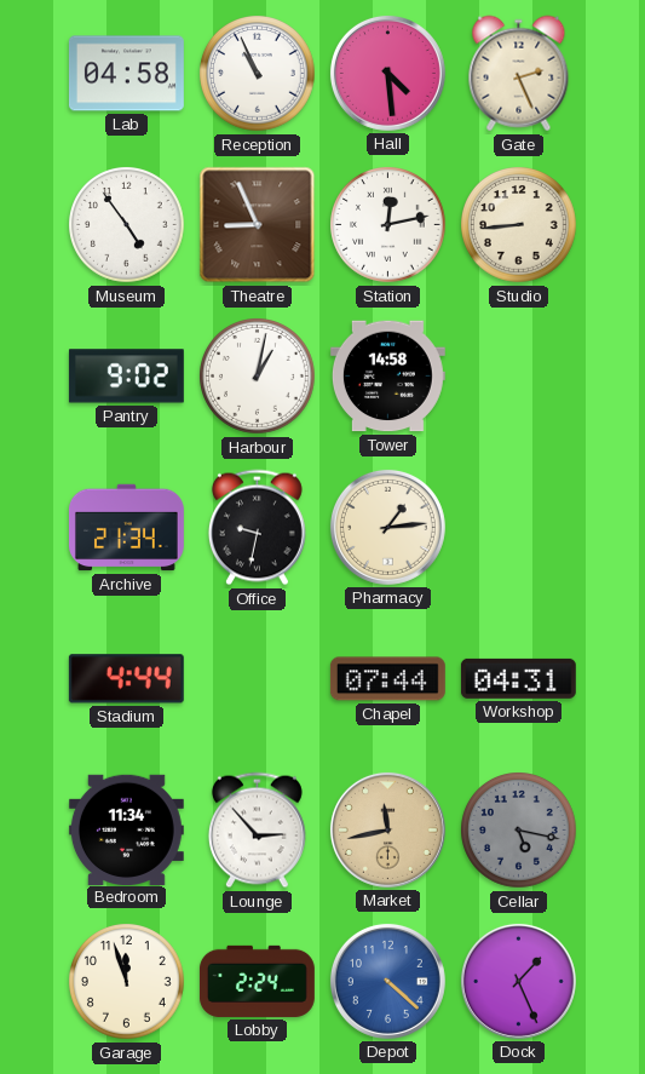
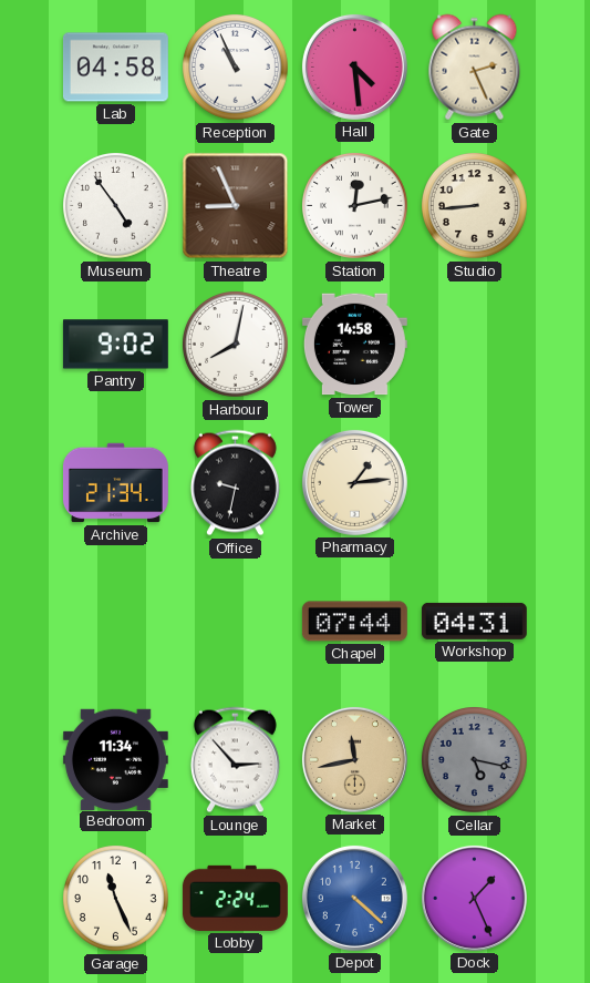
Harbour: 1:02 -> 8:02
Stadium: 4:44 -> none
Garage: 11:57 -> 11:26
